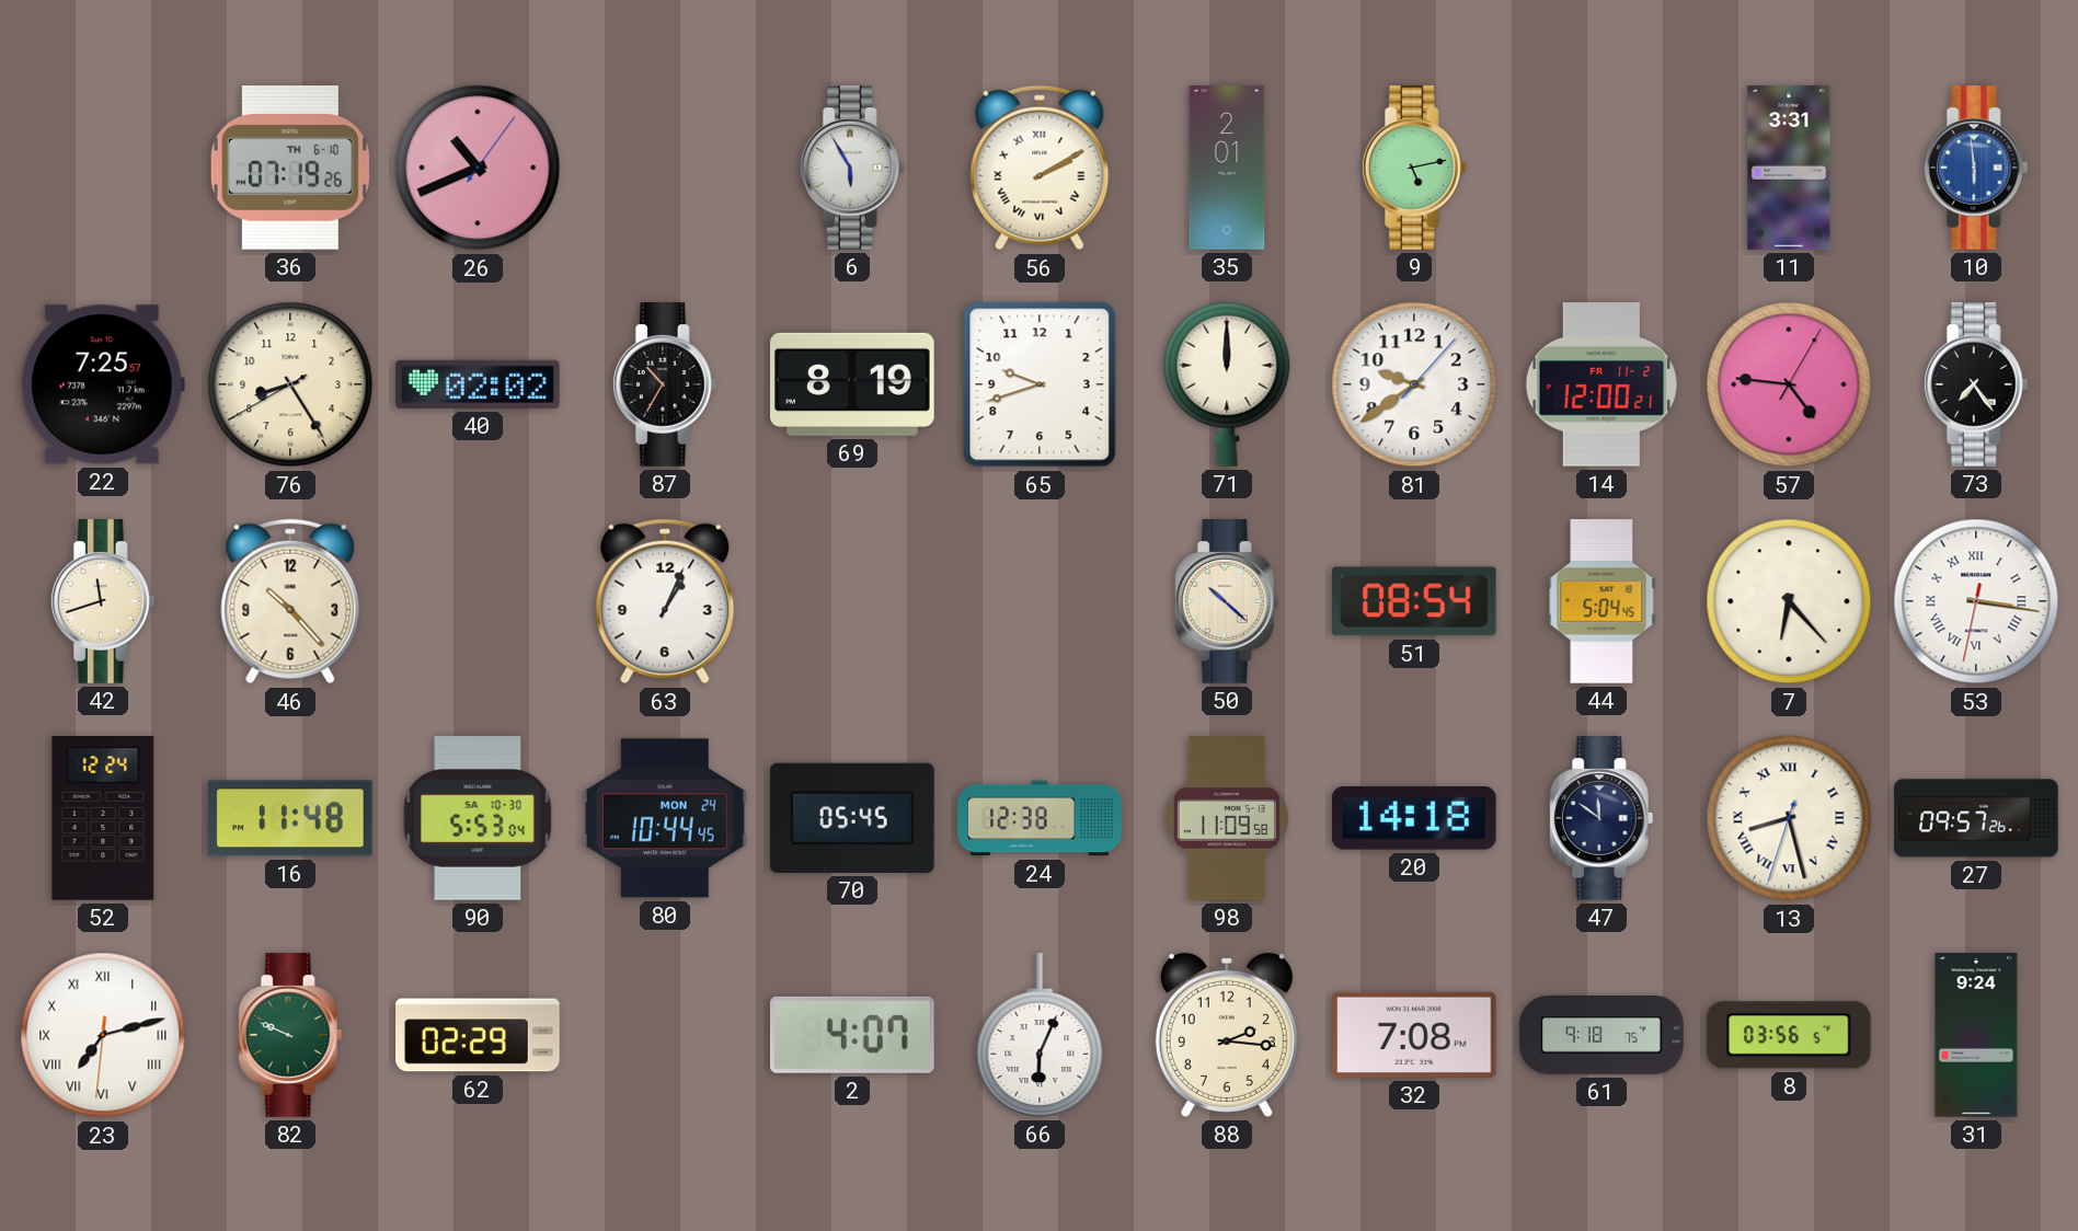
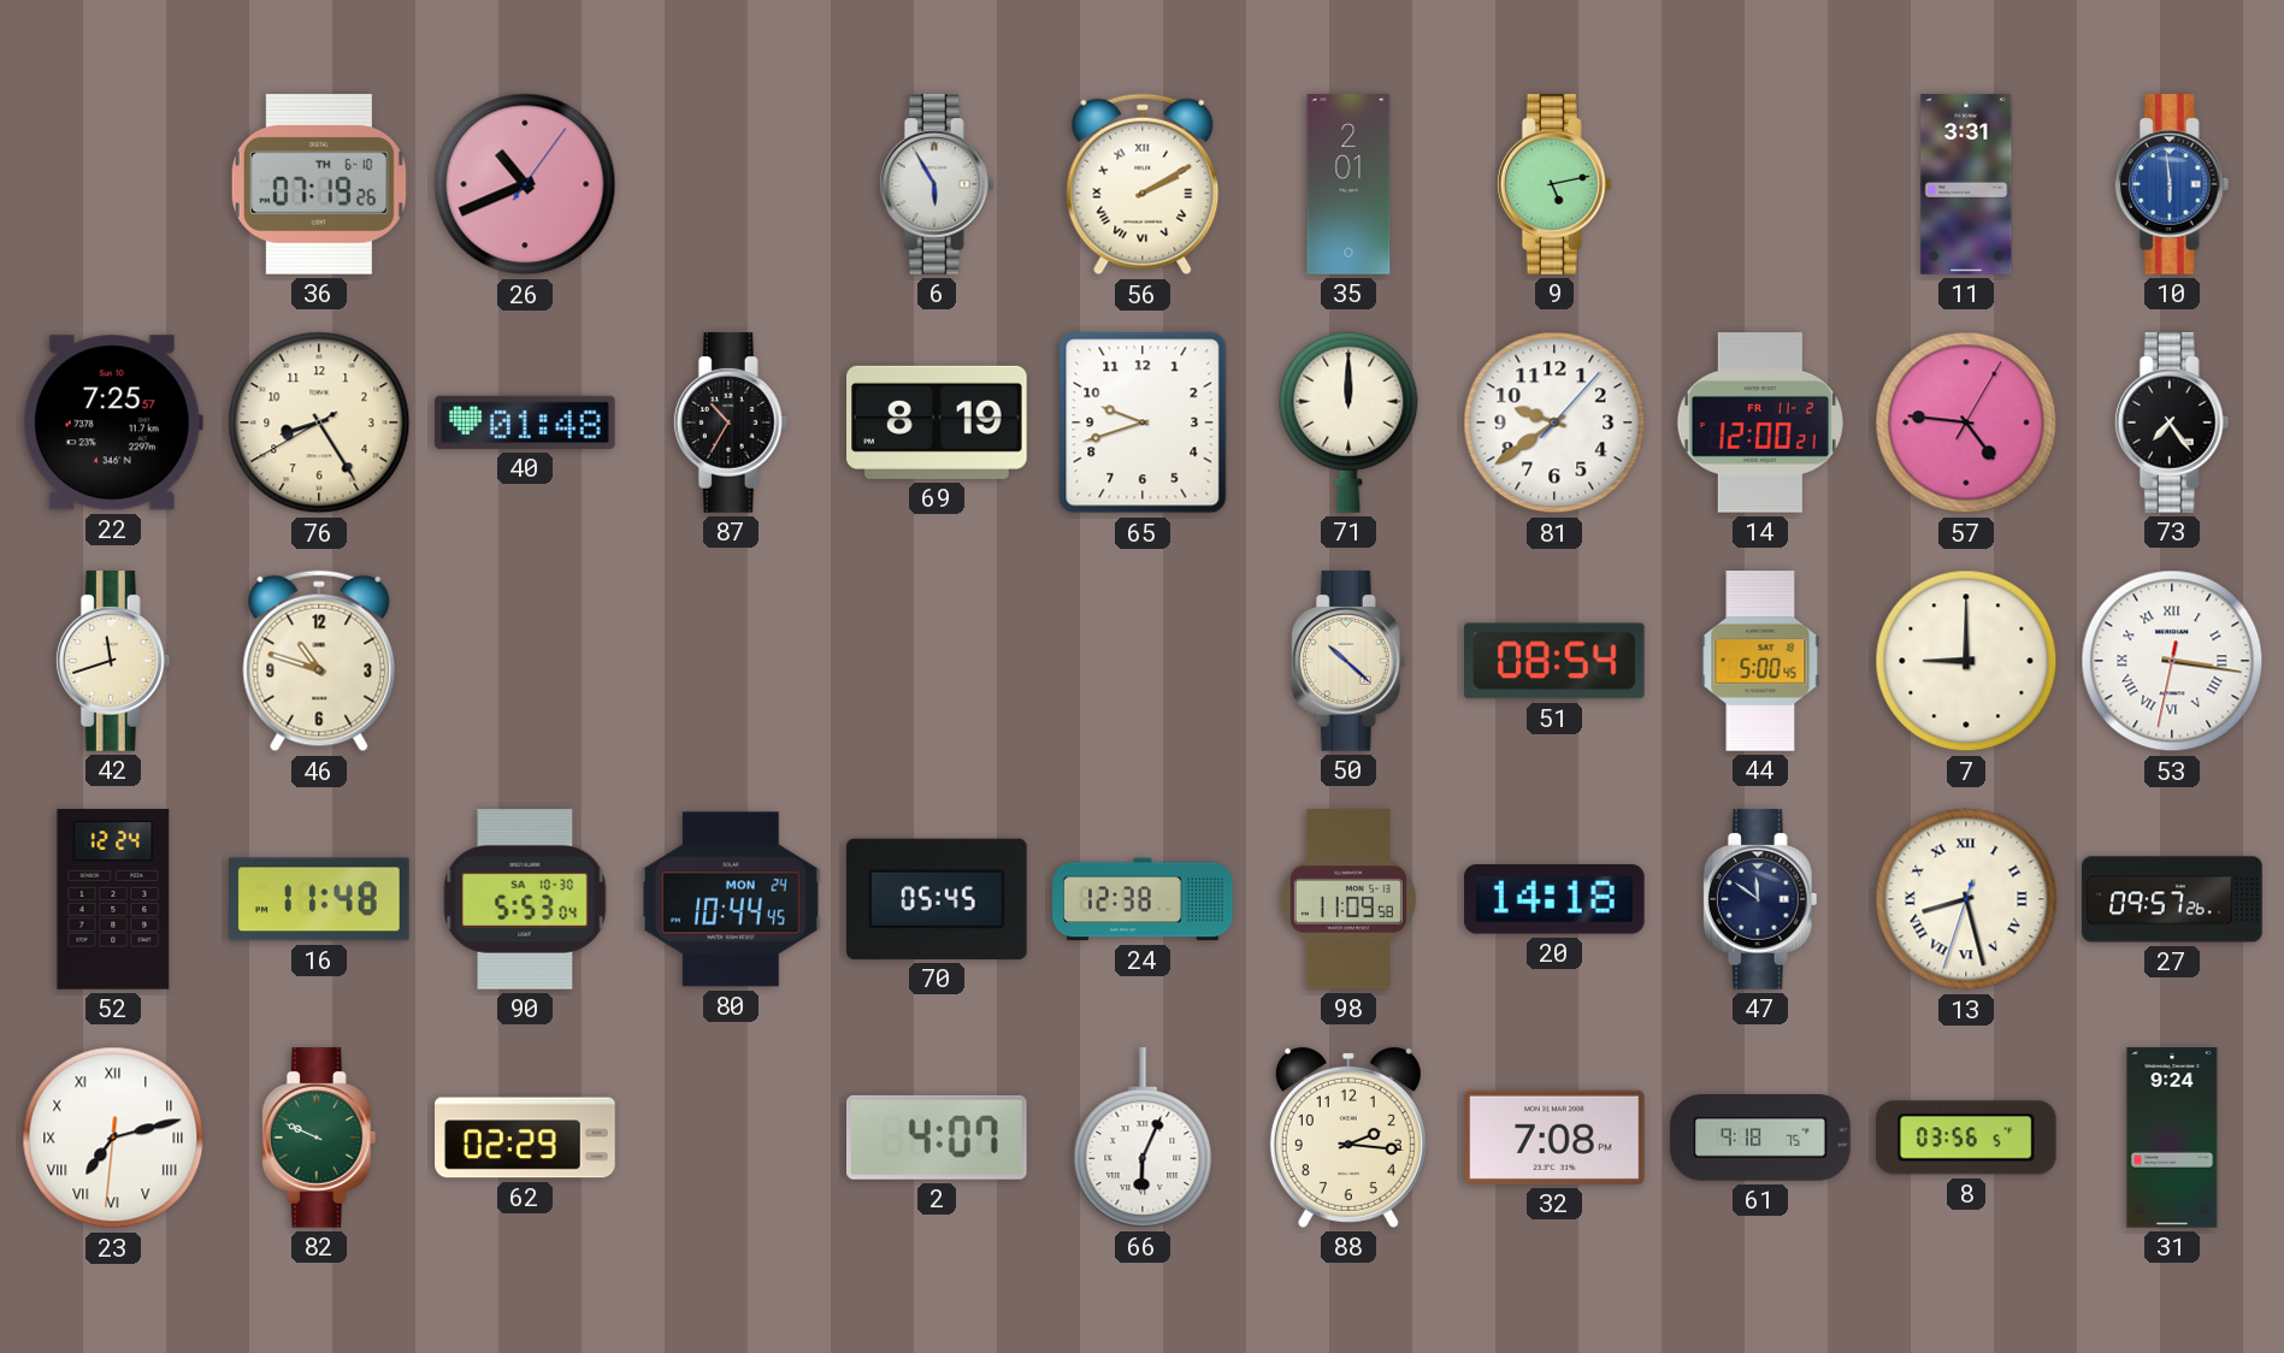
40: 02:02 -> 01:48
46: 10:23 -> 10:48
63: 1:04 -> none
44: 5:04 -> 5:00
7: 6:23 -> 9:00
